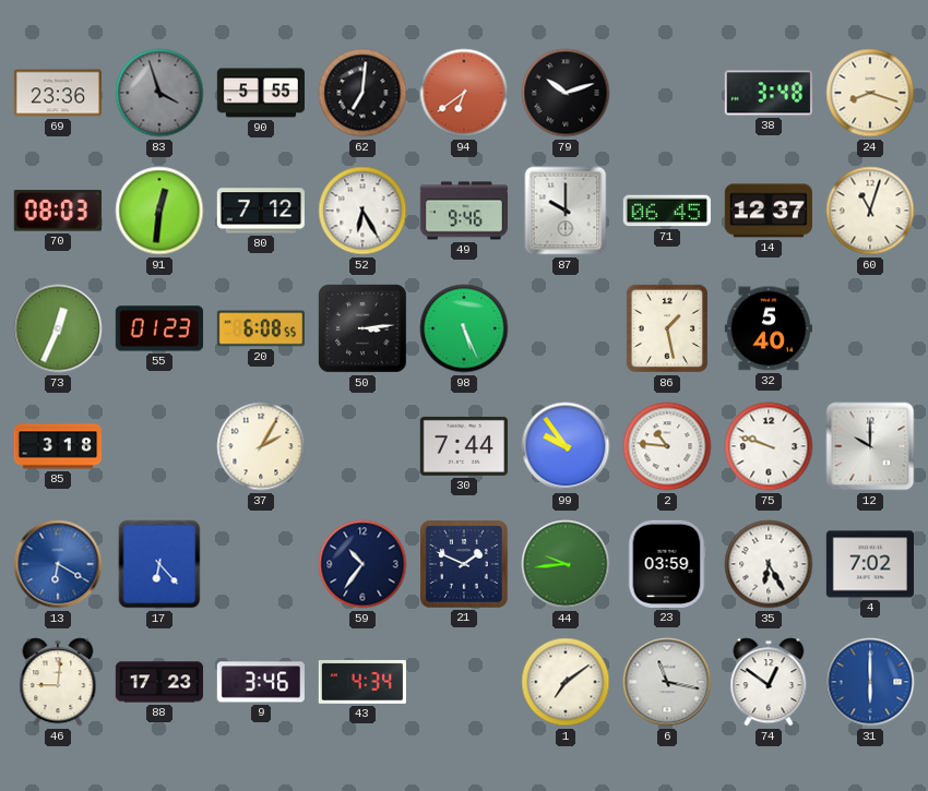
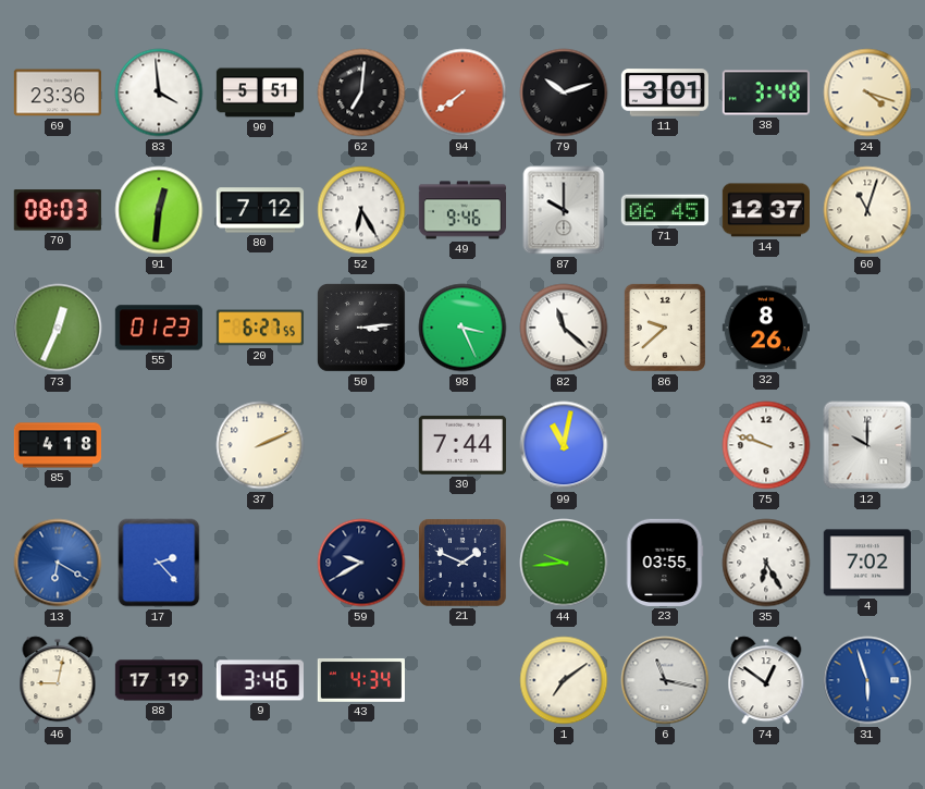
83: 3:57 -> 3:59
83 dial: grey -> white
90: 5:55 -> 5:51
94: 6:39 -> 7:39
11: none -> 3:01
24: 8:18 -> 4:18
20: 6:08 -> 6:27
98: 5:26 -> 3:26
82: none -> 11:22
86: 1:28 -> 9:38
32: 5:40 -> 8:26
85: 3:18 -> 4:18
37: 2:05 -> 2:11
99: 9:54 -> 11:02
2: 10:46 -> none
17: 6:23 -> 2:23
59: 10:36 -> 9:40
23: 03:59 -> 03:55
46: 9:01 -> 9:02
88: 17:23 -> 17:19
31: 6:00 -> 5:57
